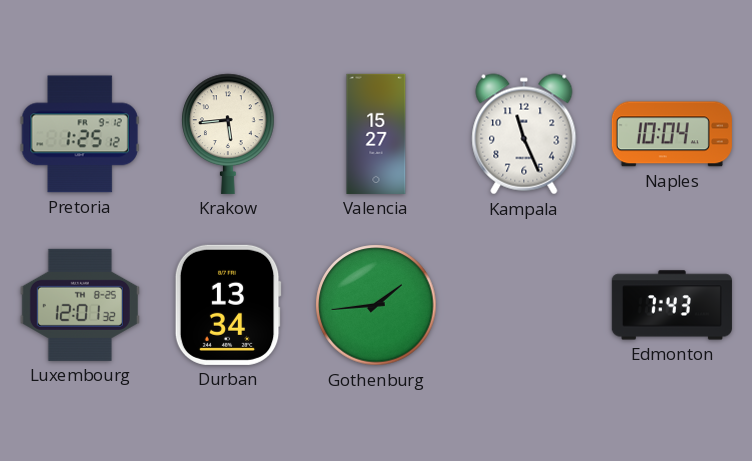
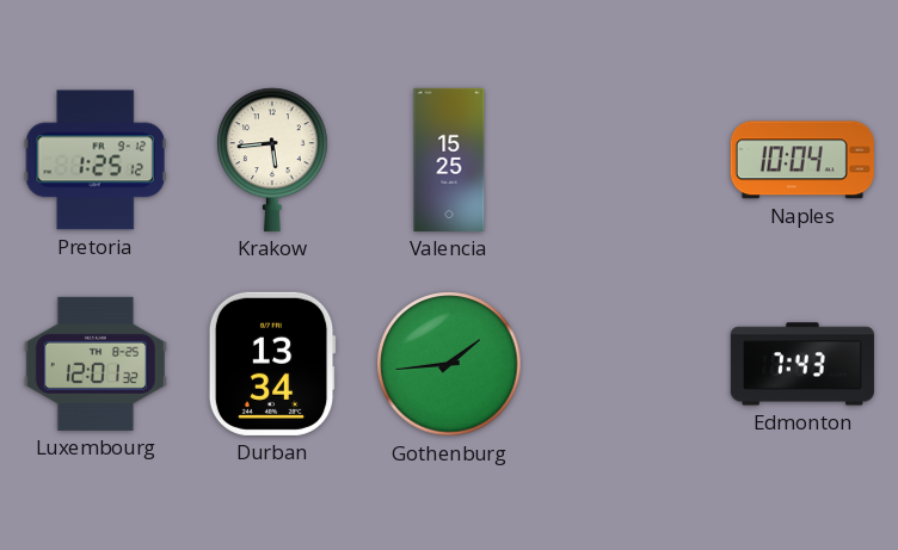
Valencia: 15:27 -> 15:25
Kampala: 11:26 -> none
